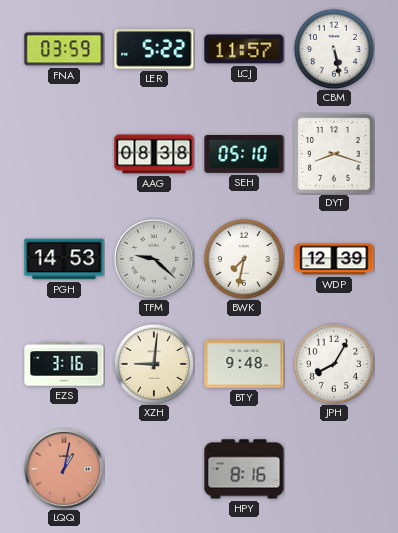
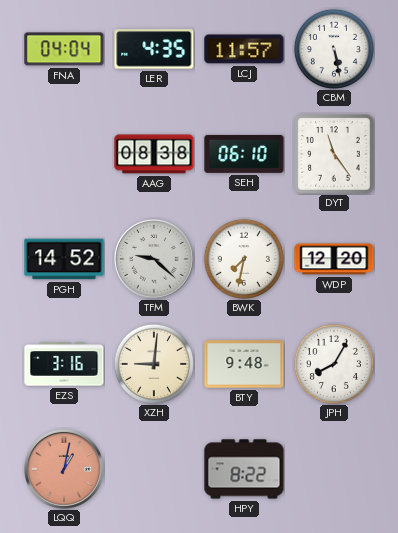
FNA: 03:59 -> 04:04
LER: 5:22 -> 4:35
SEH: 05:10 -> 06:10
DYT: 8:18 -> 11:24
PGH: 14:53 -> 14:52
WDP: 12:39 -> 12:20
HPY: 8:16 -> 8:22
